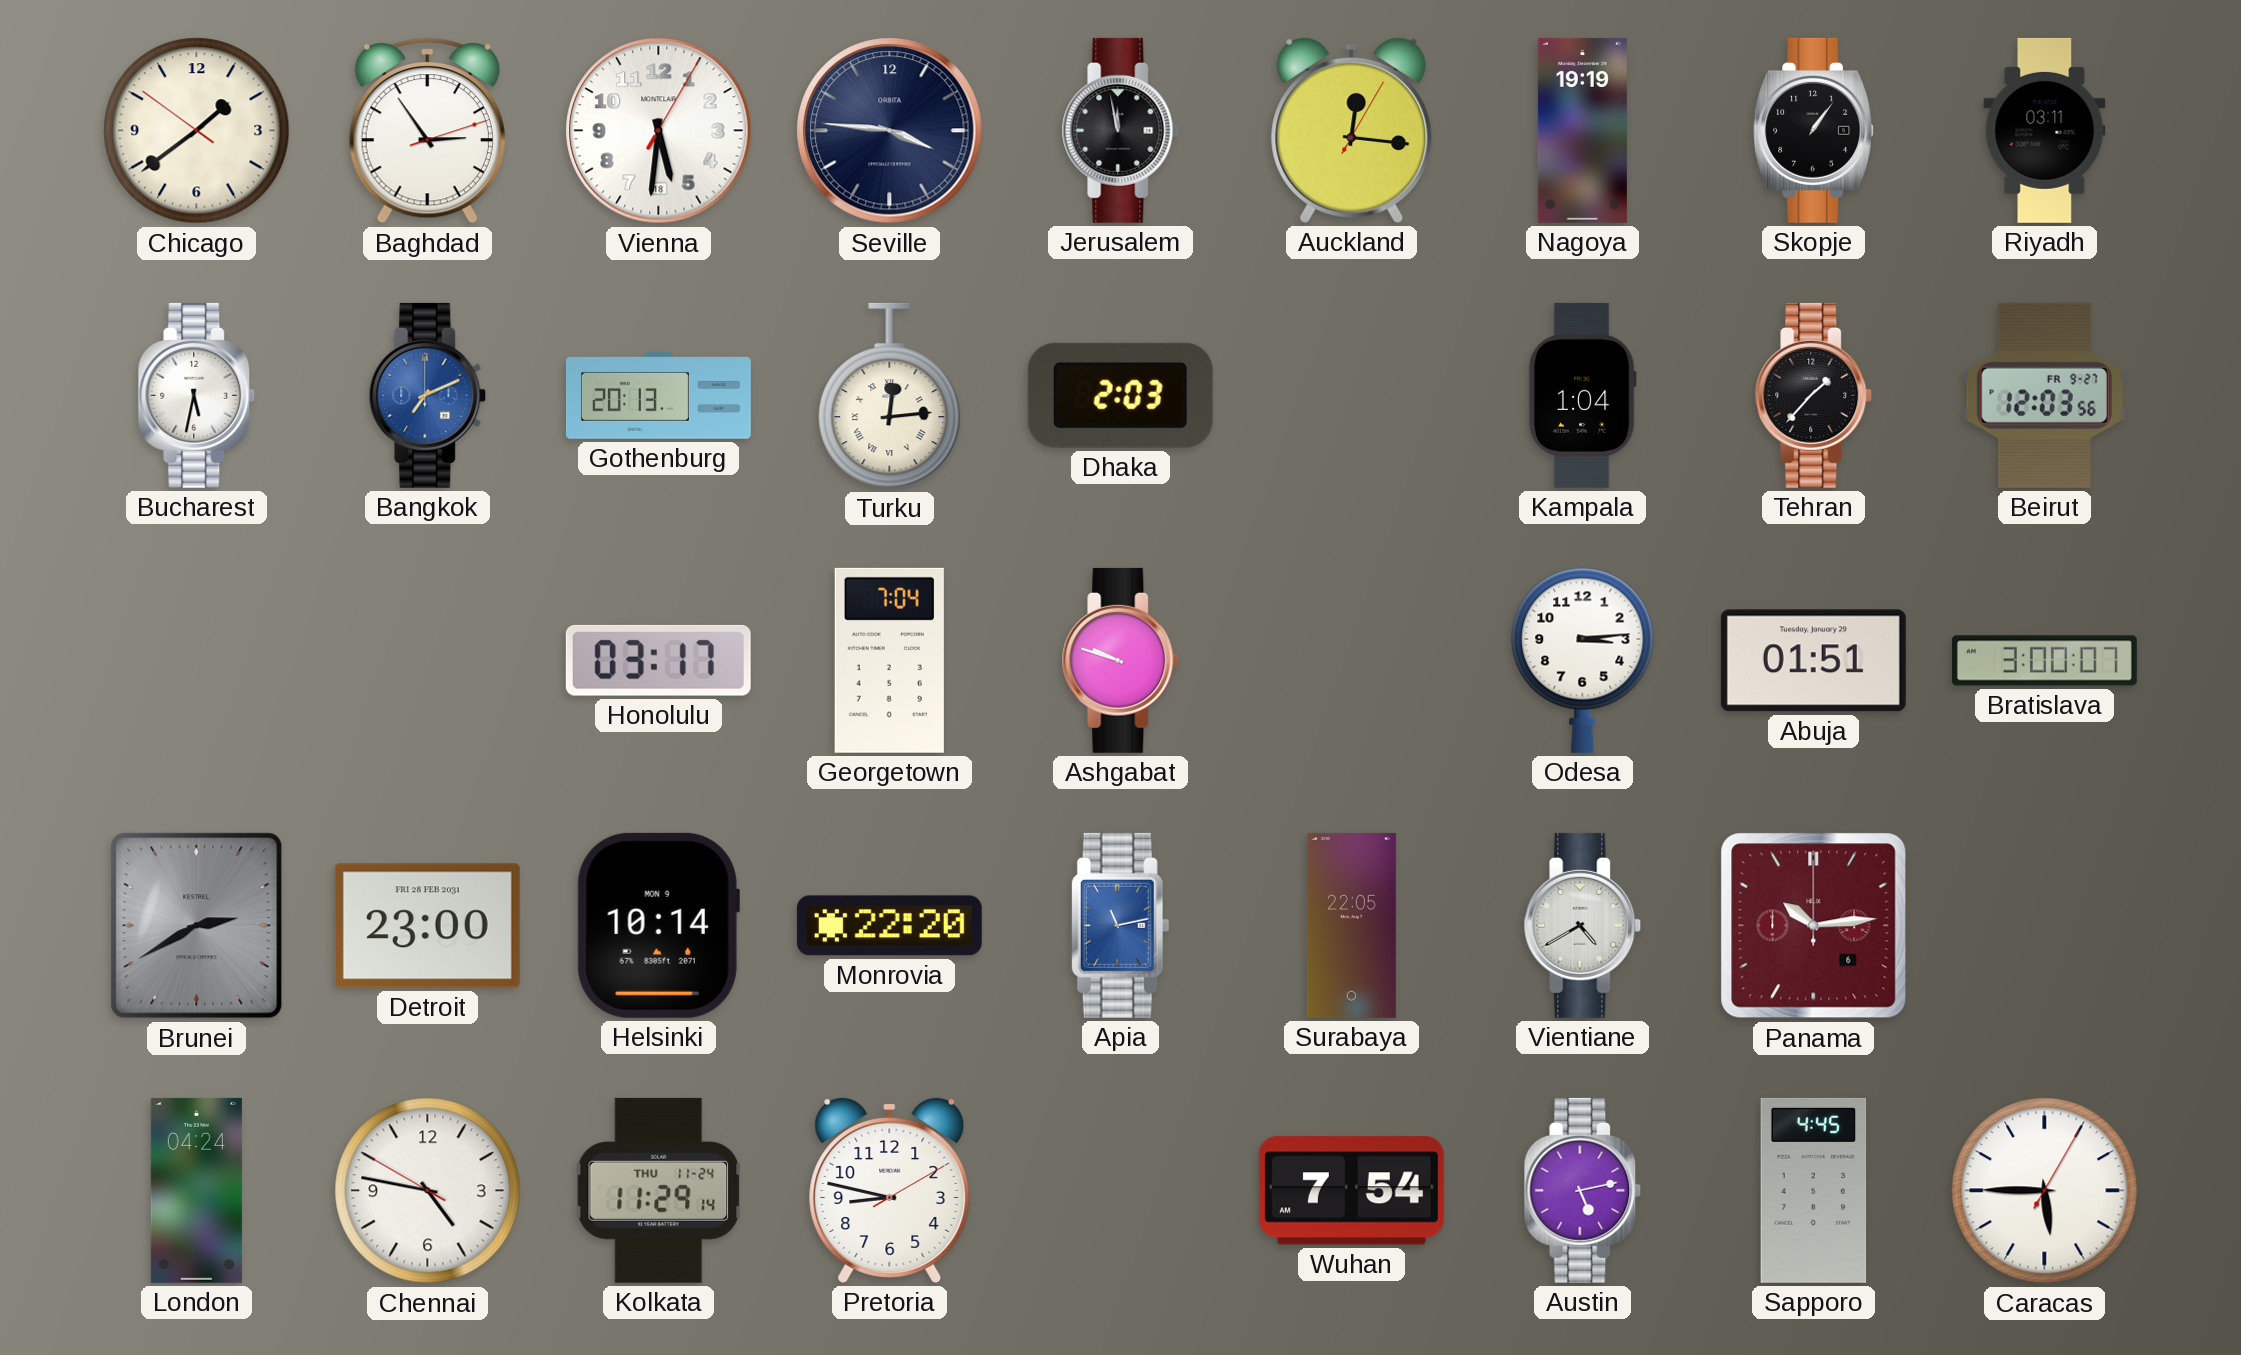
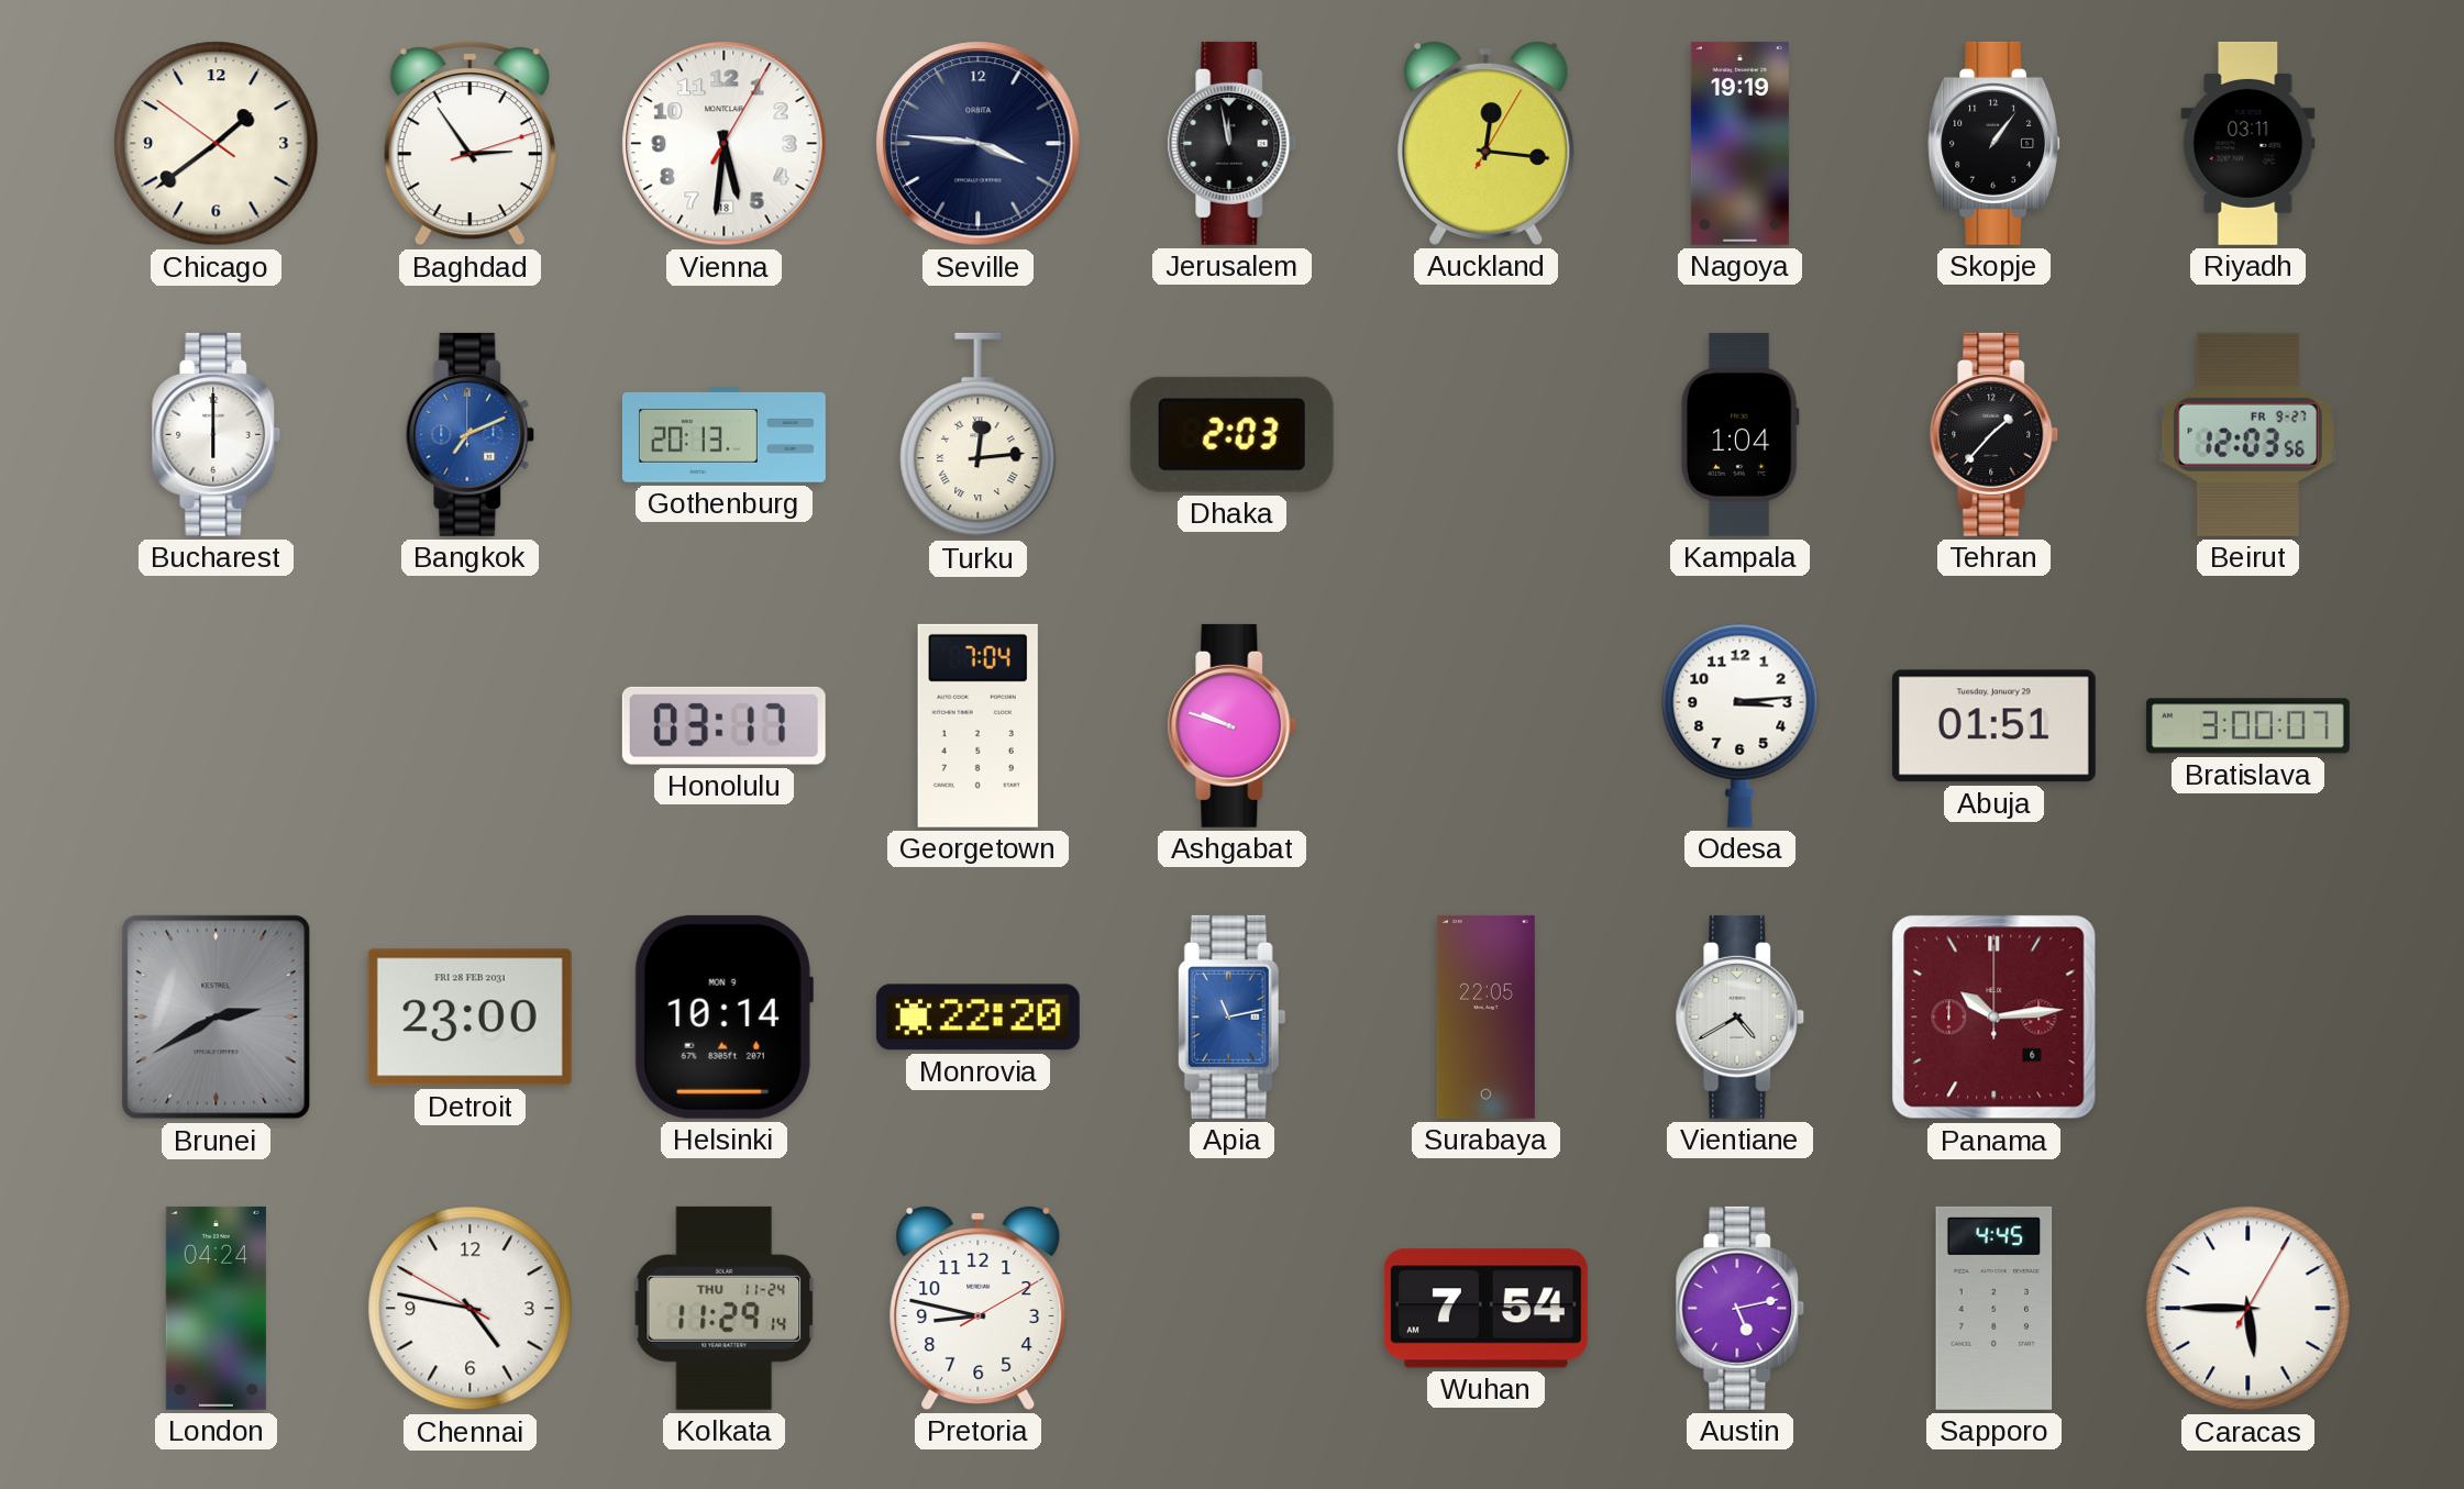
Bucharest: 5:32 -> 6:00
